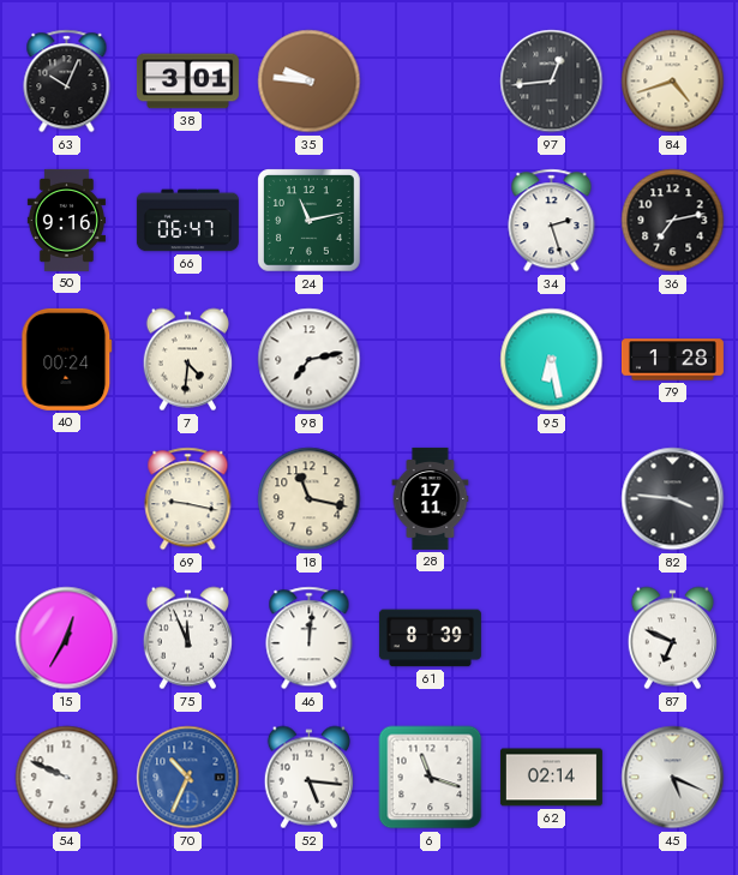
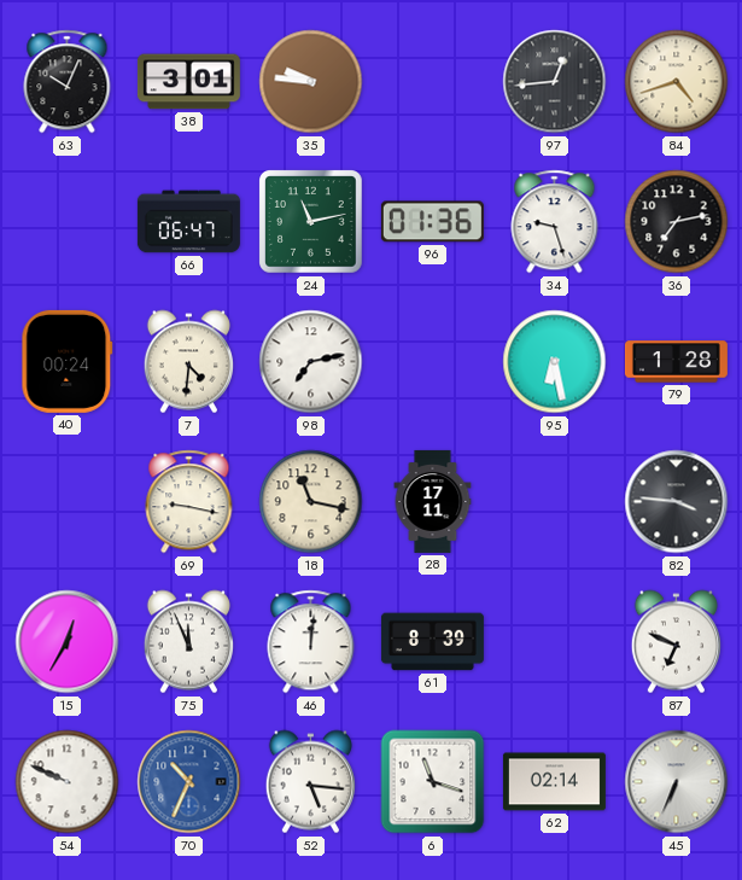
50: 9:16 -> none
96: none -> 01:36
34: 2:27 -> 9:27
45: 5:19 -> 6:34
